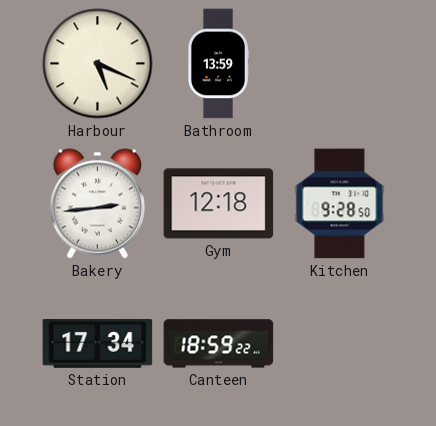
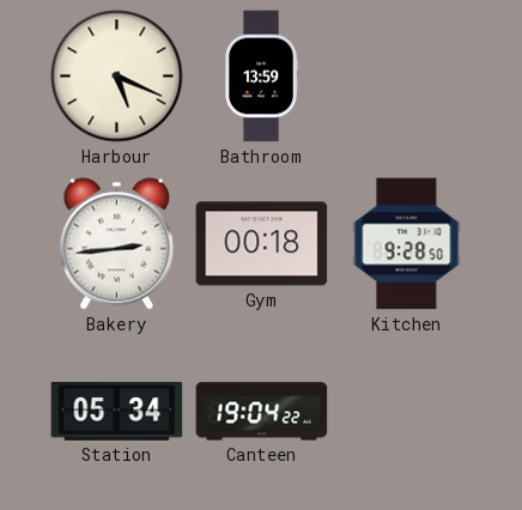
Gym: 12:18 -> 00:18
Station: 17:34 -> 05:34
Canteen: 18:59 -> 19:04
